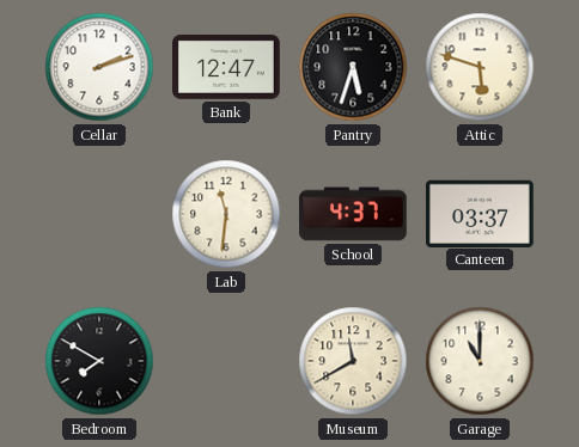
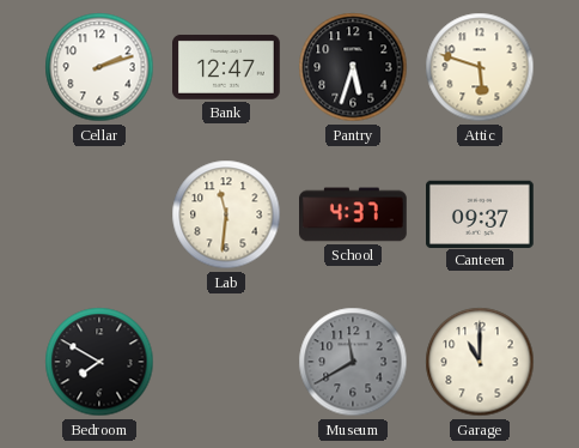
Canteen: 03:37 -> 09:37
Museum dial: cream -> grey
